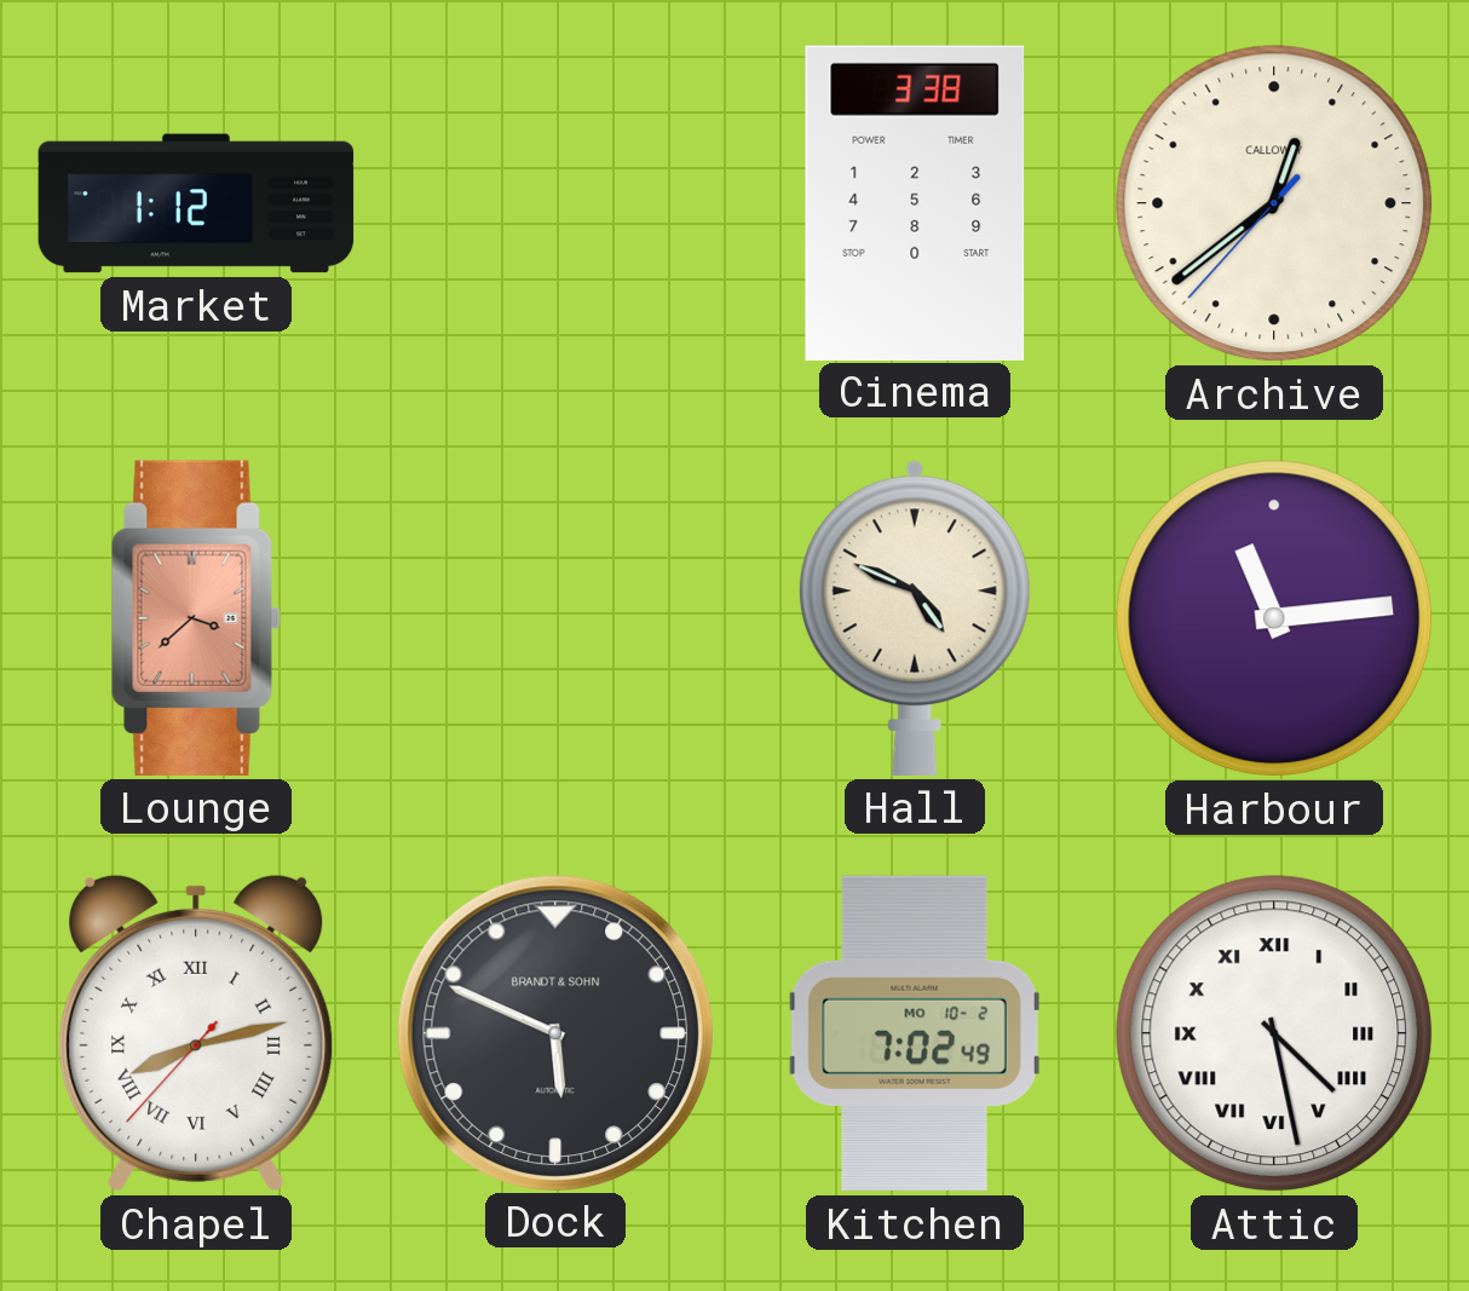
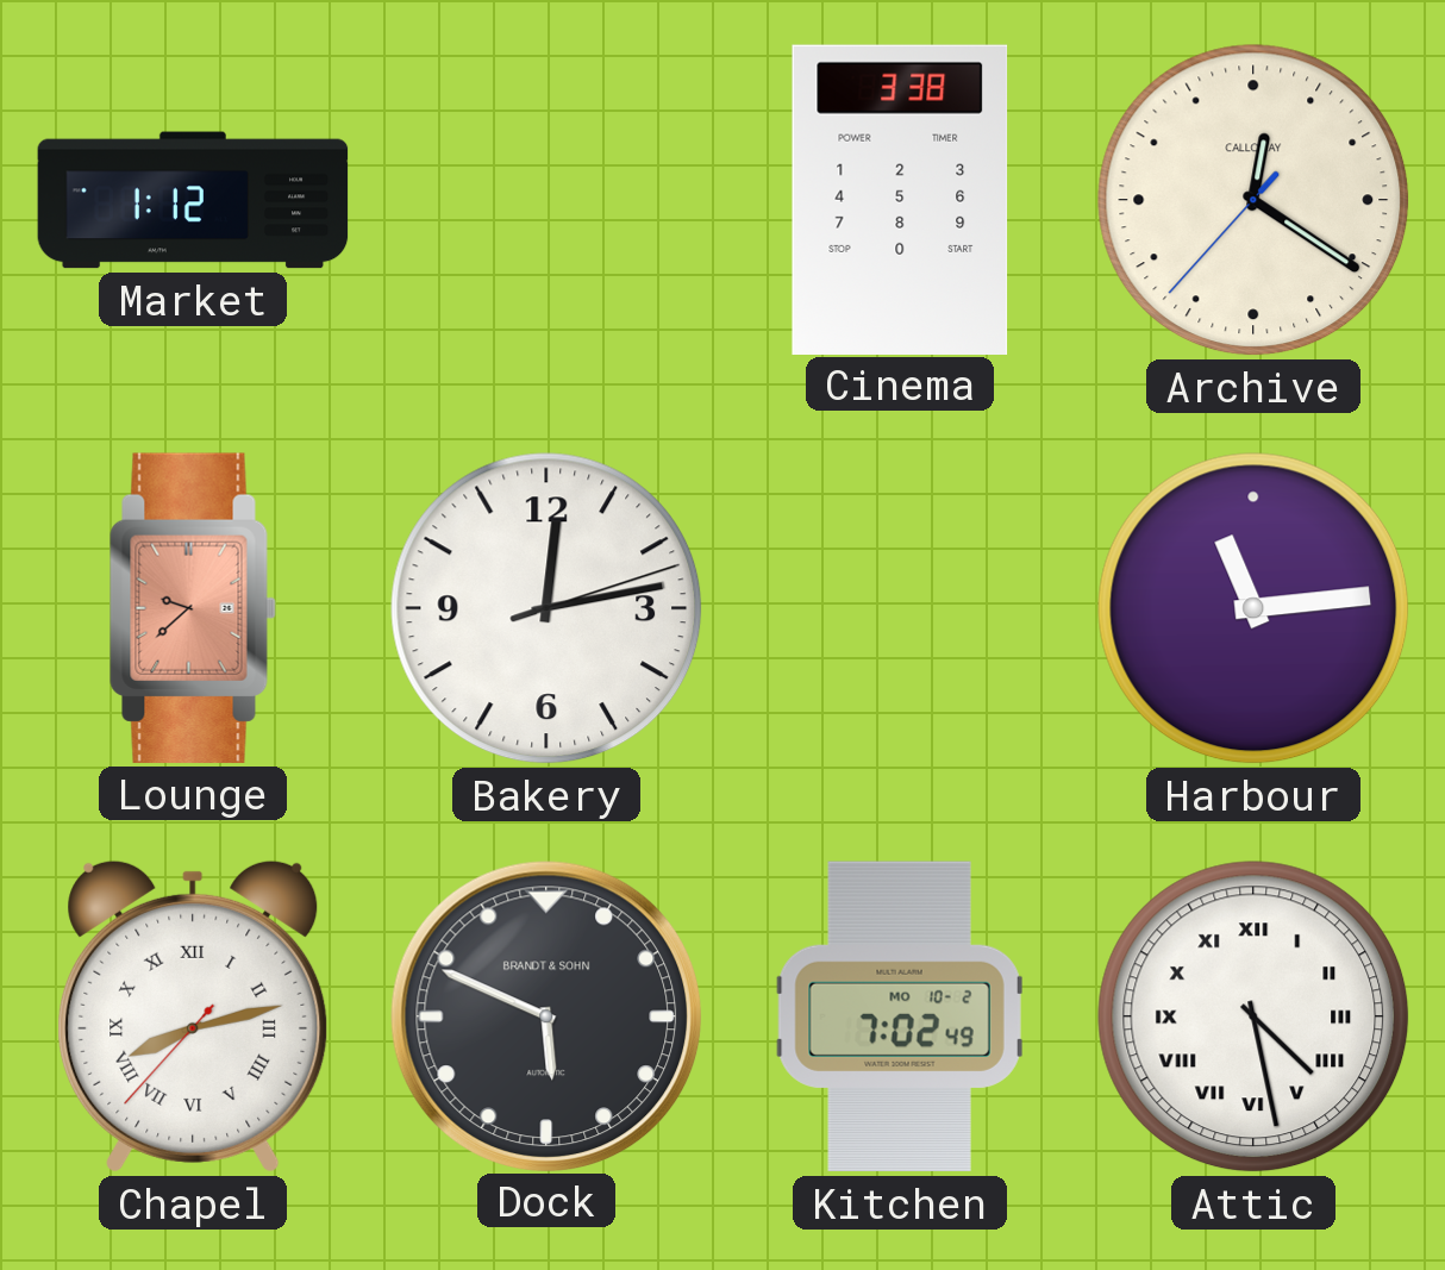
Archive: 12:38 -> 12:20
Lounge: 3:38 -> 9:38
Bakery: none -> 12:13
Hall: 4:49 -> none
